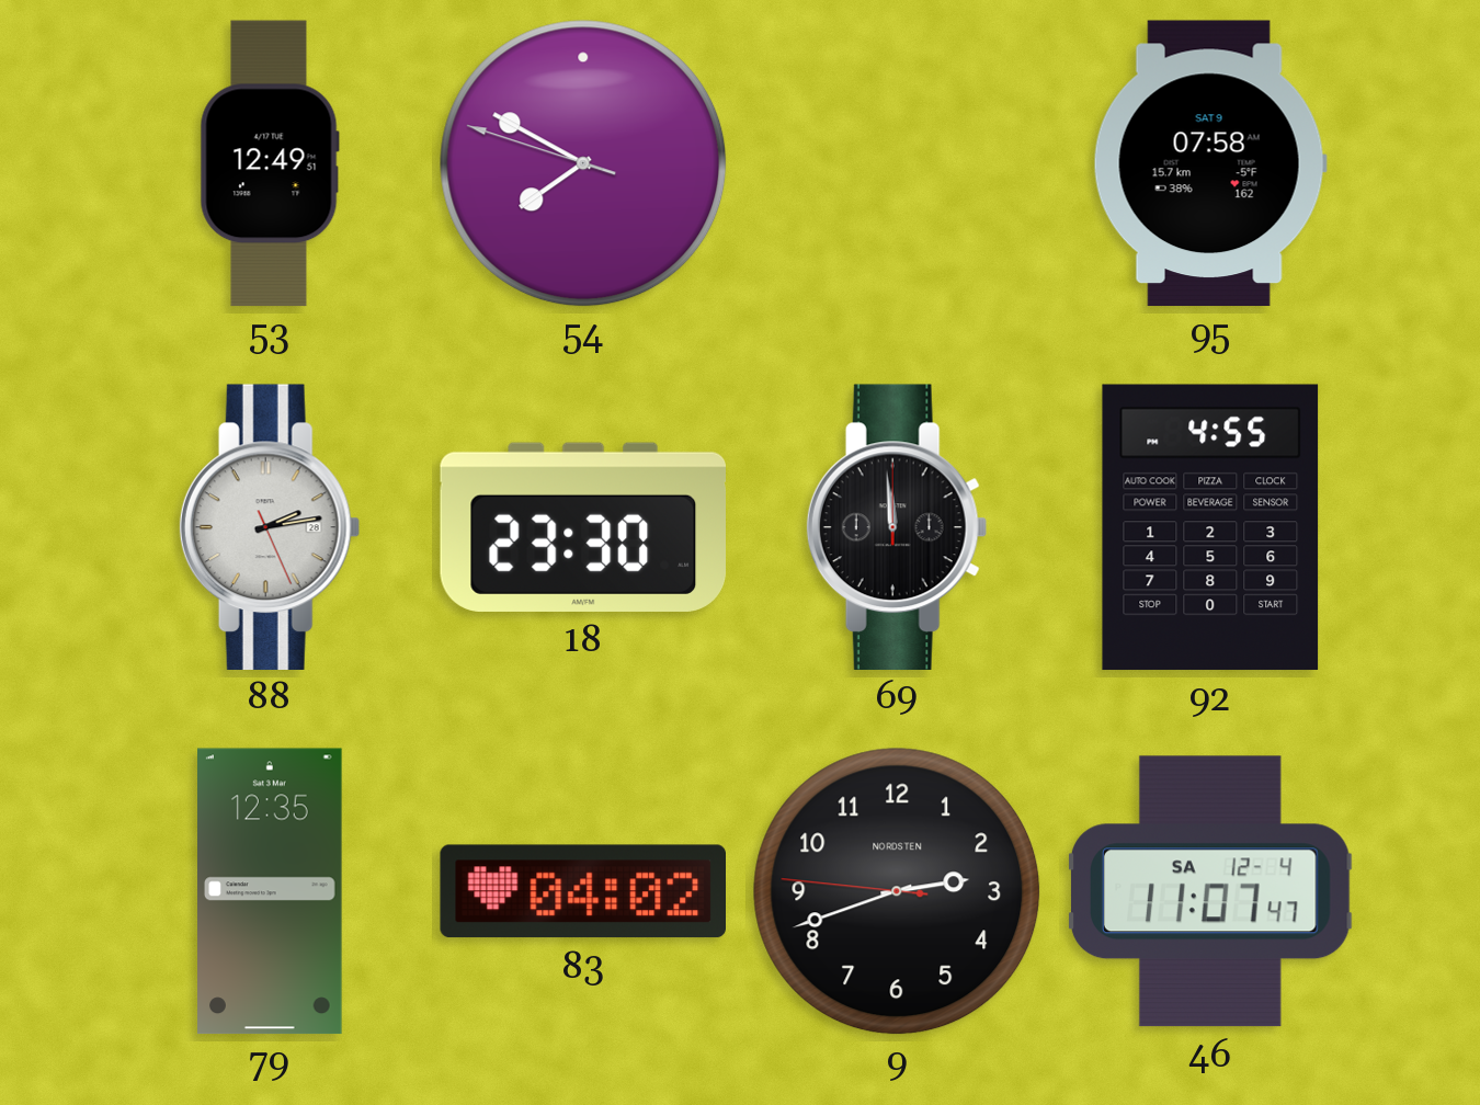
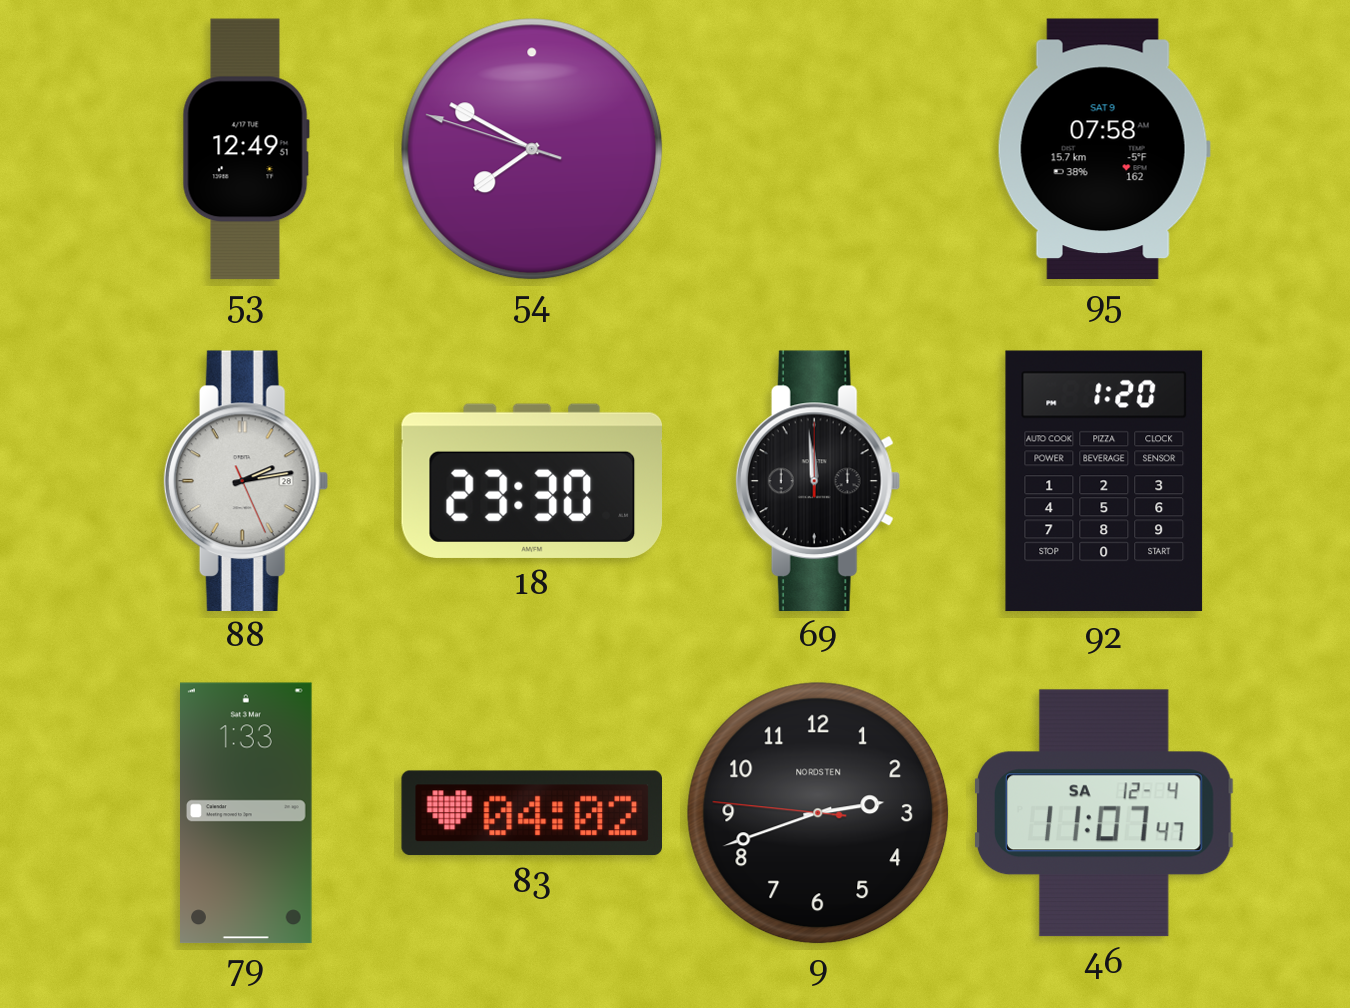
92: 4:55 -> 1:20
79: 12:35 -> 1:33
